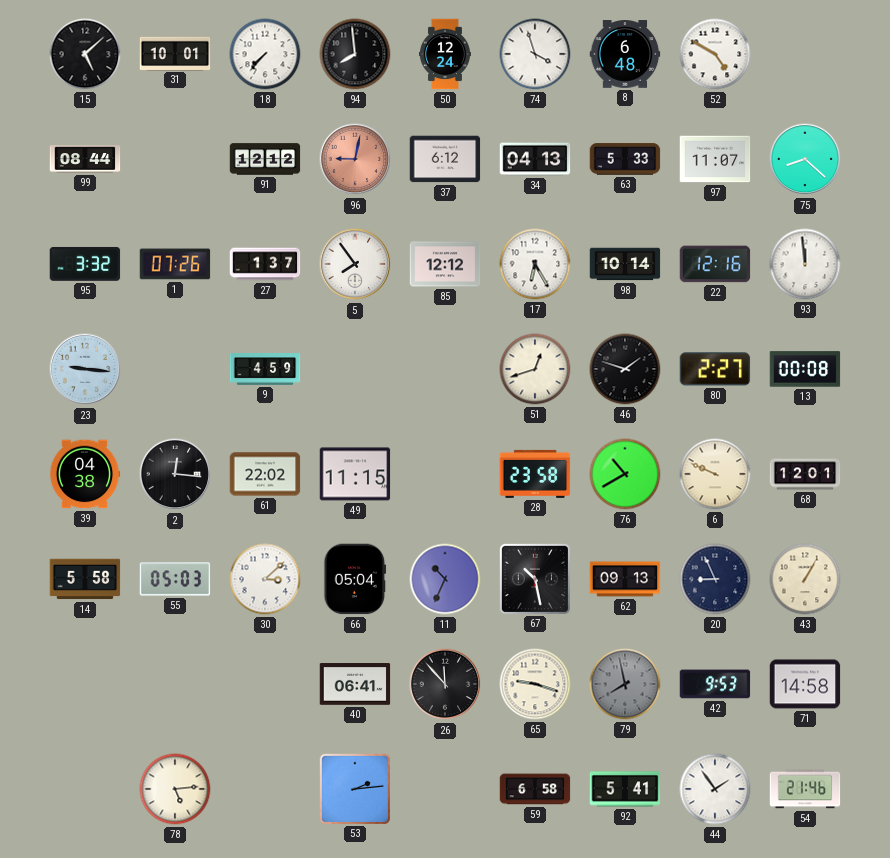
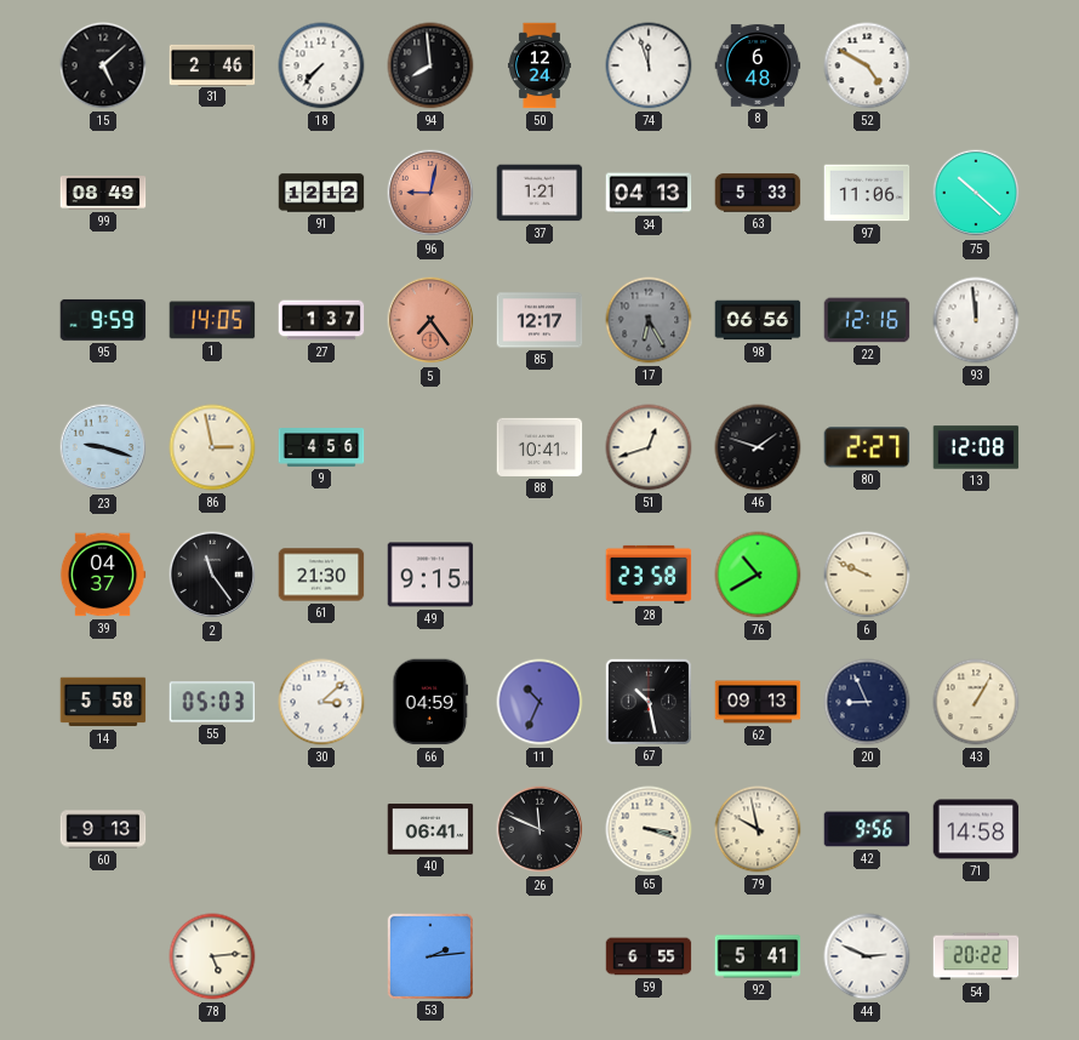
31: 10:01 -> 2:46
74: 3:57 -> 11:57
99: 08:44 -> 08:49
37: 6:12 -> 1:21
97: 11:07 -> 11:06
75: 8:22 -> 10:22
95: 3:32 -> 9:59
1: 07:26 -> 14:05
5: 7:54 -> 7:24
5 dial: white -> salmon
85: 12:12 -> 12:17
17 dial: white -> grey
98: 10:14 -> 06:56
23: 9:16 -> 9:18
86: none -> 2:58
9: 4:59 -> 4:56
88: none -> 10:41
13: 00:08 -> 12:08
39: 04:38 -> 04:37
2: 12:16 -> 11:24
61: 22:02 -> 21:30
49: 11:15 -> 9:15
68: 12:01 -> none
66: 05:04 -> 04:59
60: none -> 9:13
26: 11:53 -> 11:49
65: 9:18 -> 3:18
79: 7:58 -> 9:58
79 dial: grey -> cream
42: 9:53 -> 9:56
59: 6:58 -> 6:55
44: 1:54 -> 2:49
54: 21:46 -> 20:22
